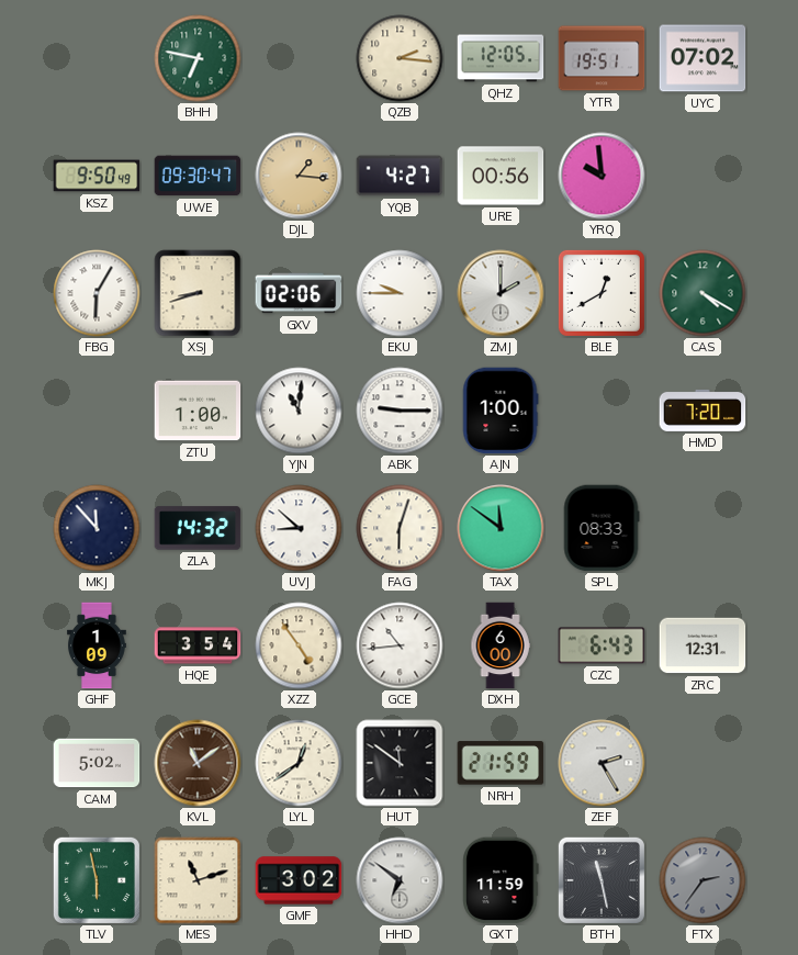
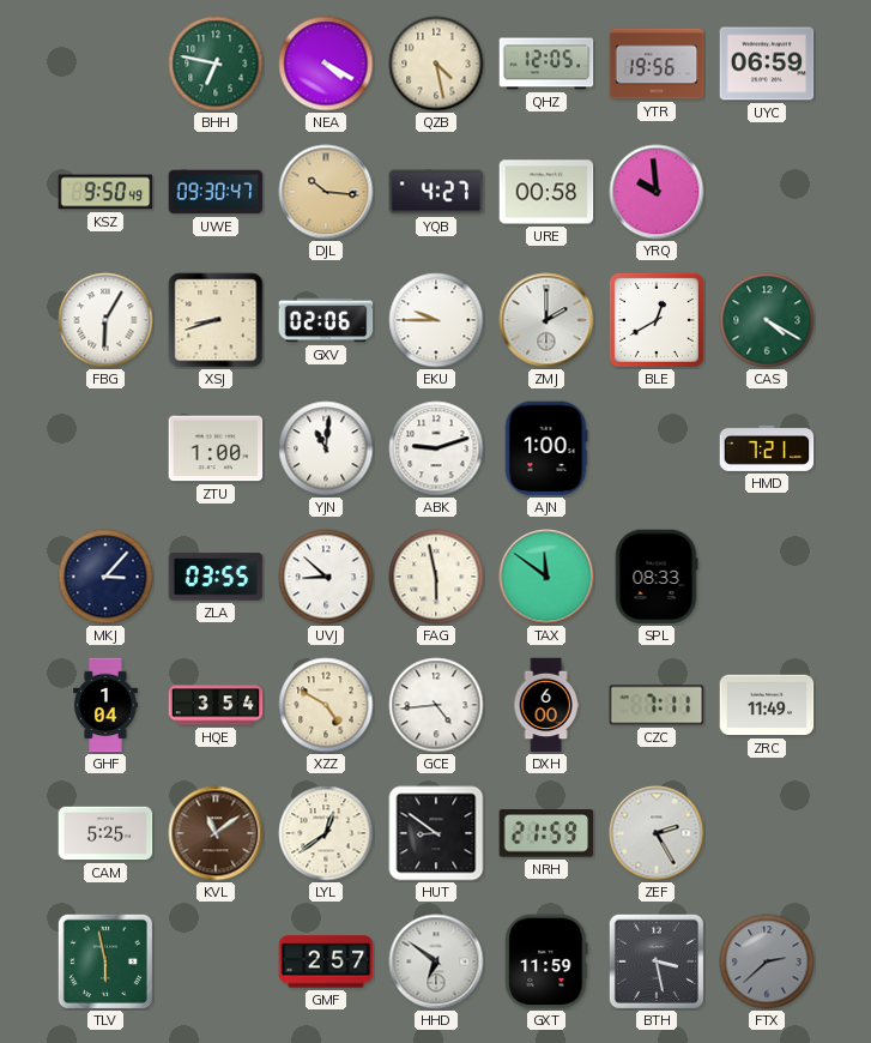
NEA: none -> 4:20
QZB: 2:16 -> 4:28
YTR: 19:51 -> 19:56
UYC: 07:02 -> 06:59
DJL: 1:16 -> 10:16
URE: 00:56 -> 00:58
ABK: 9:15 -> 9:12
HMD: 7:20 -> 7:21
MKJ: 11:53 -> 3:07
ZLA: 14:32 -> 03:55
FAG: 6:03 -> 5:58
GHF: 1:09 -> 1:04
XZZ: 4:54 -> 4:50
GCE: 10:44 -> 4:44
CZC: 6:43 -> 7:11
ZRC: 12:31 -> 11:49
CAM: 5:02 -> 5:25
HUT: 11:51 -> 8:51
MES: 11:12 -> none
GMF: 3:02 -> 2:57
BTH: 11:28 -> 3:28
FTX: 2:36 -> 2:38
